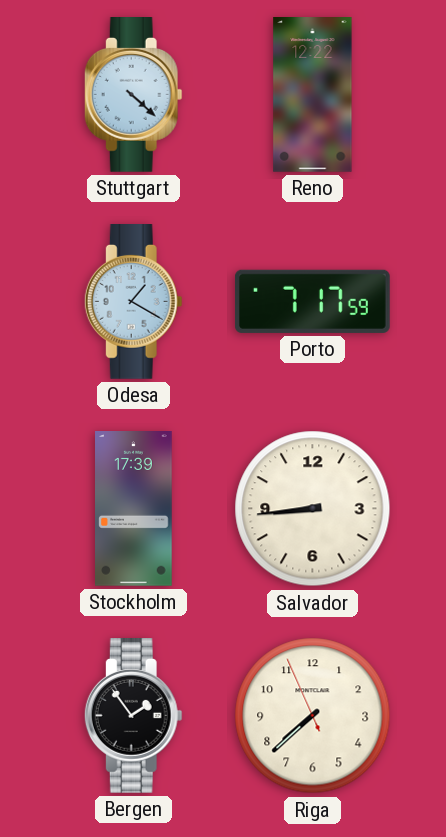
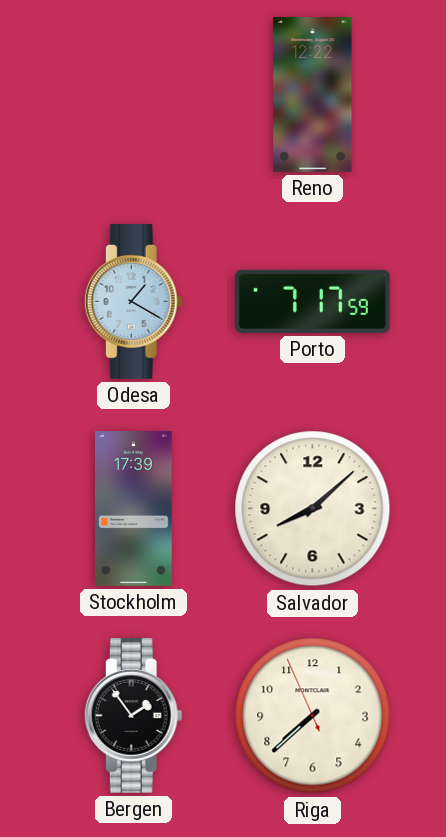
Stuttgart: 4:22 -> none
Salvador: 8:44 -> 8:08
